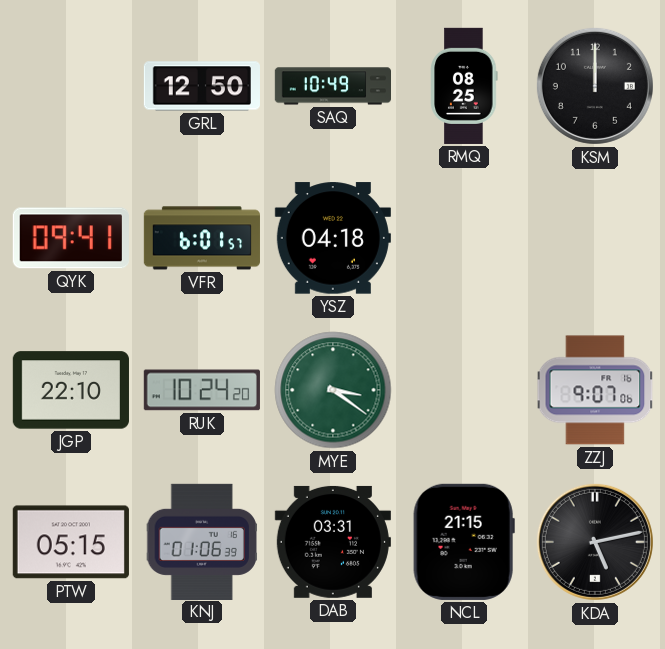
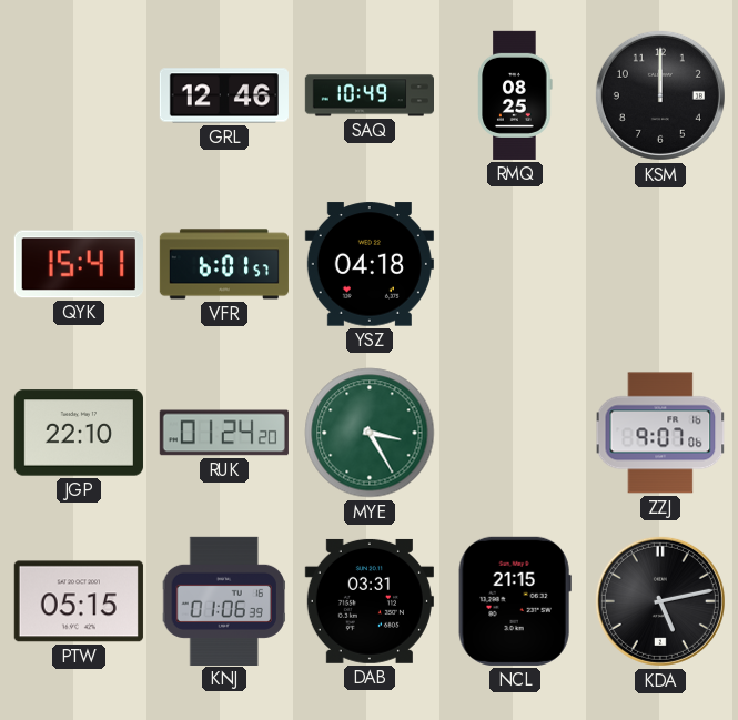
GRL: 12:50 -> 12:46
QYK: 09:41 -> 15:41
RUK: 10:24 -> 01:24
MYE: 3:21 -> 3:25
